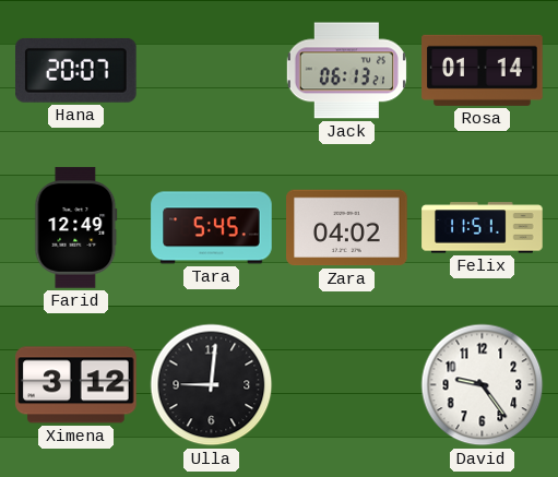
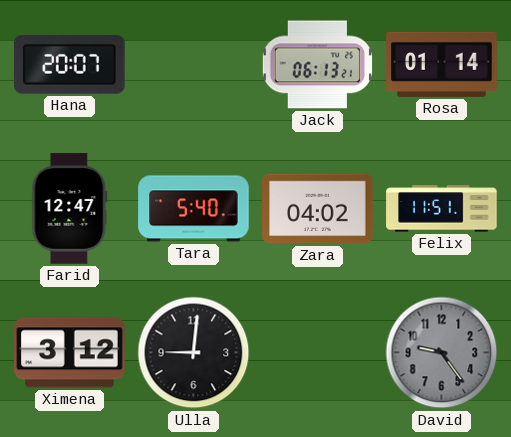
Farid: 12:49 -> 12:47
Tara: 5:45 -> 5:40
David dial: white -> grey
